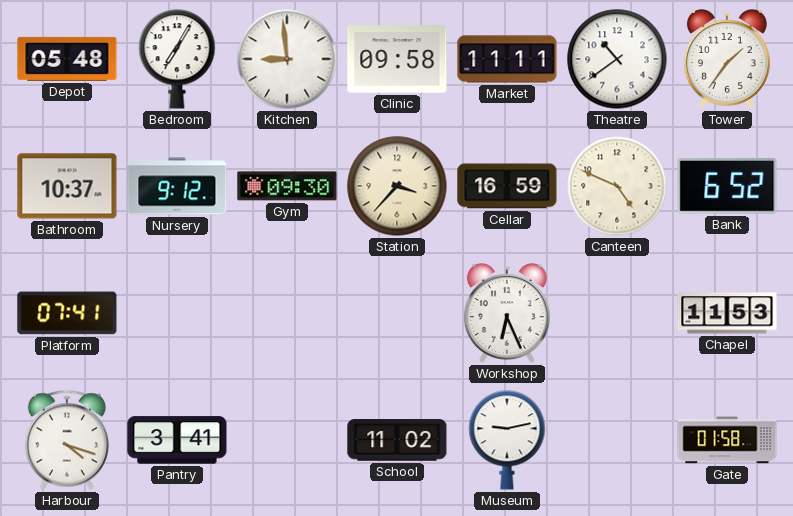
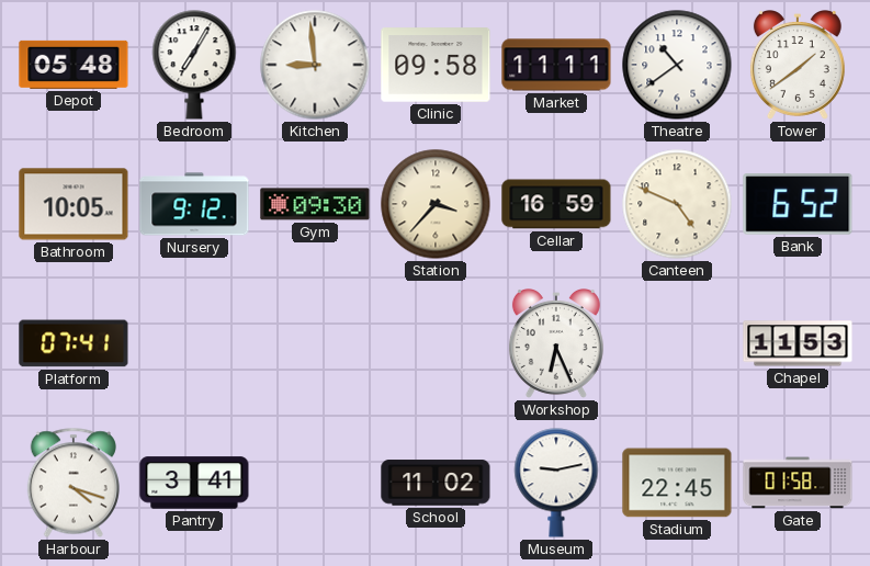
Tower: 1:36 -> 1:39
Bathroom: 10:37 -> 10:05
Stadium: none -> 22:45
